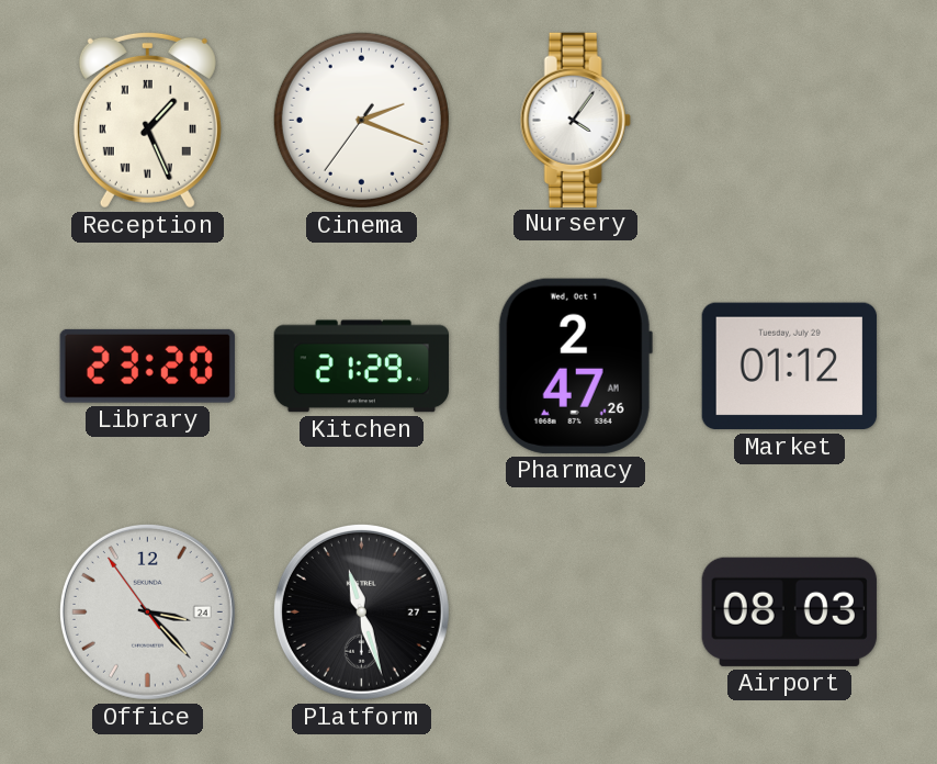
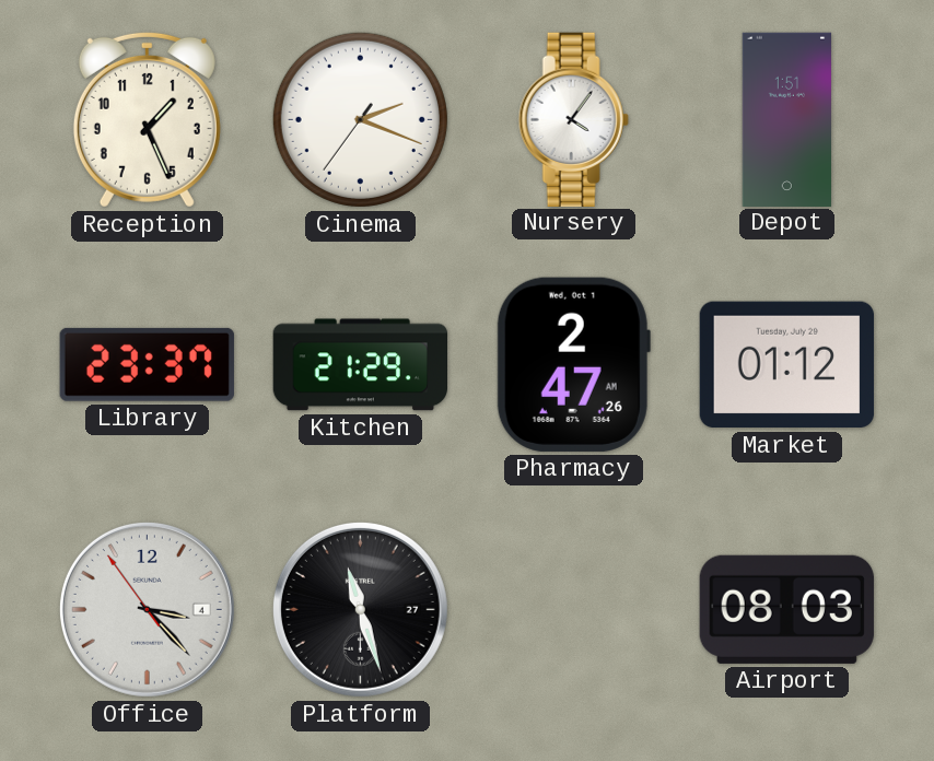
Reception numerals: Roman -> Arabic
Depot: none -> 1:51
Library: 23:20 -> 23:37
Office date: 24 -> 4
